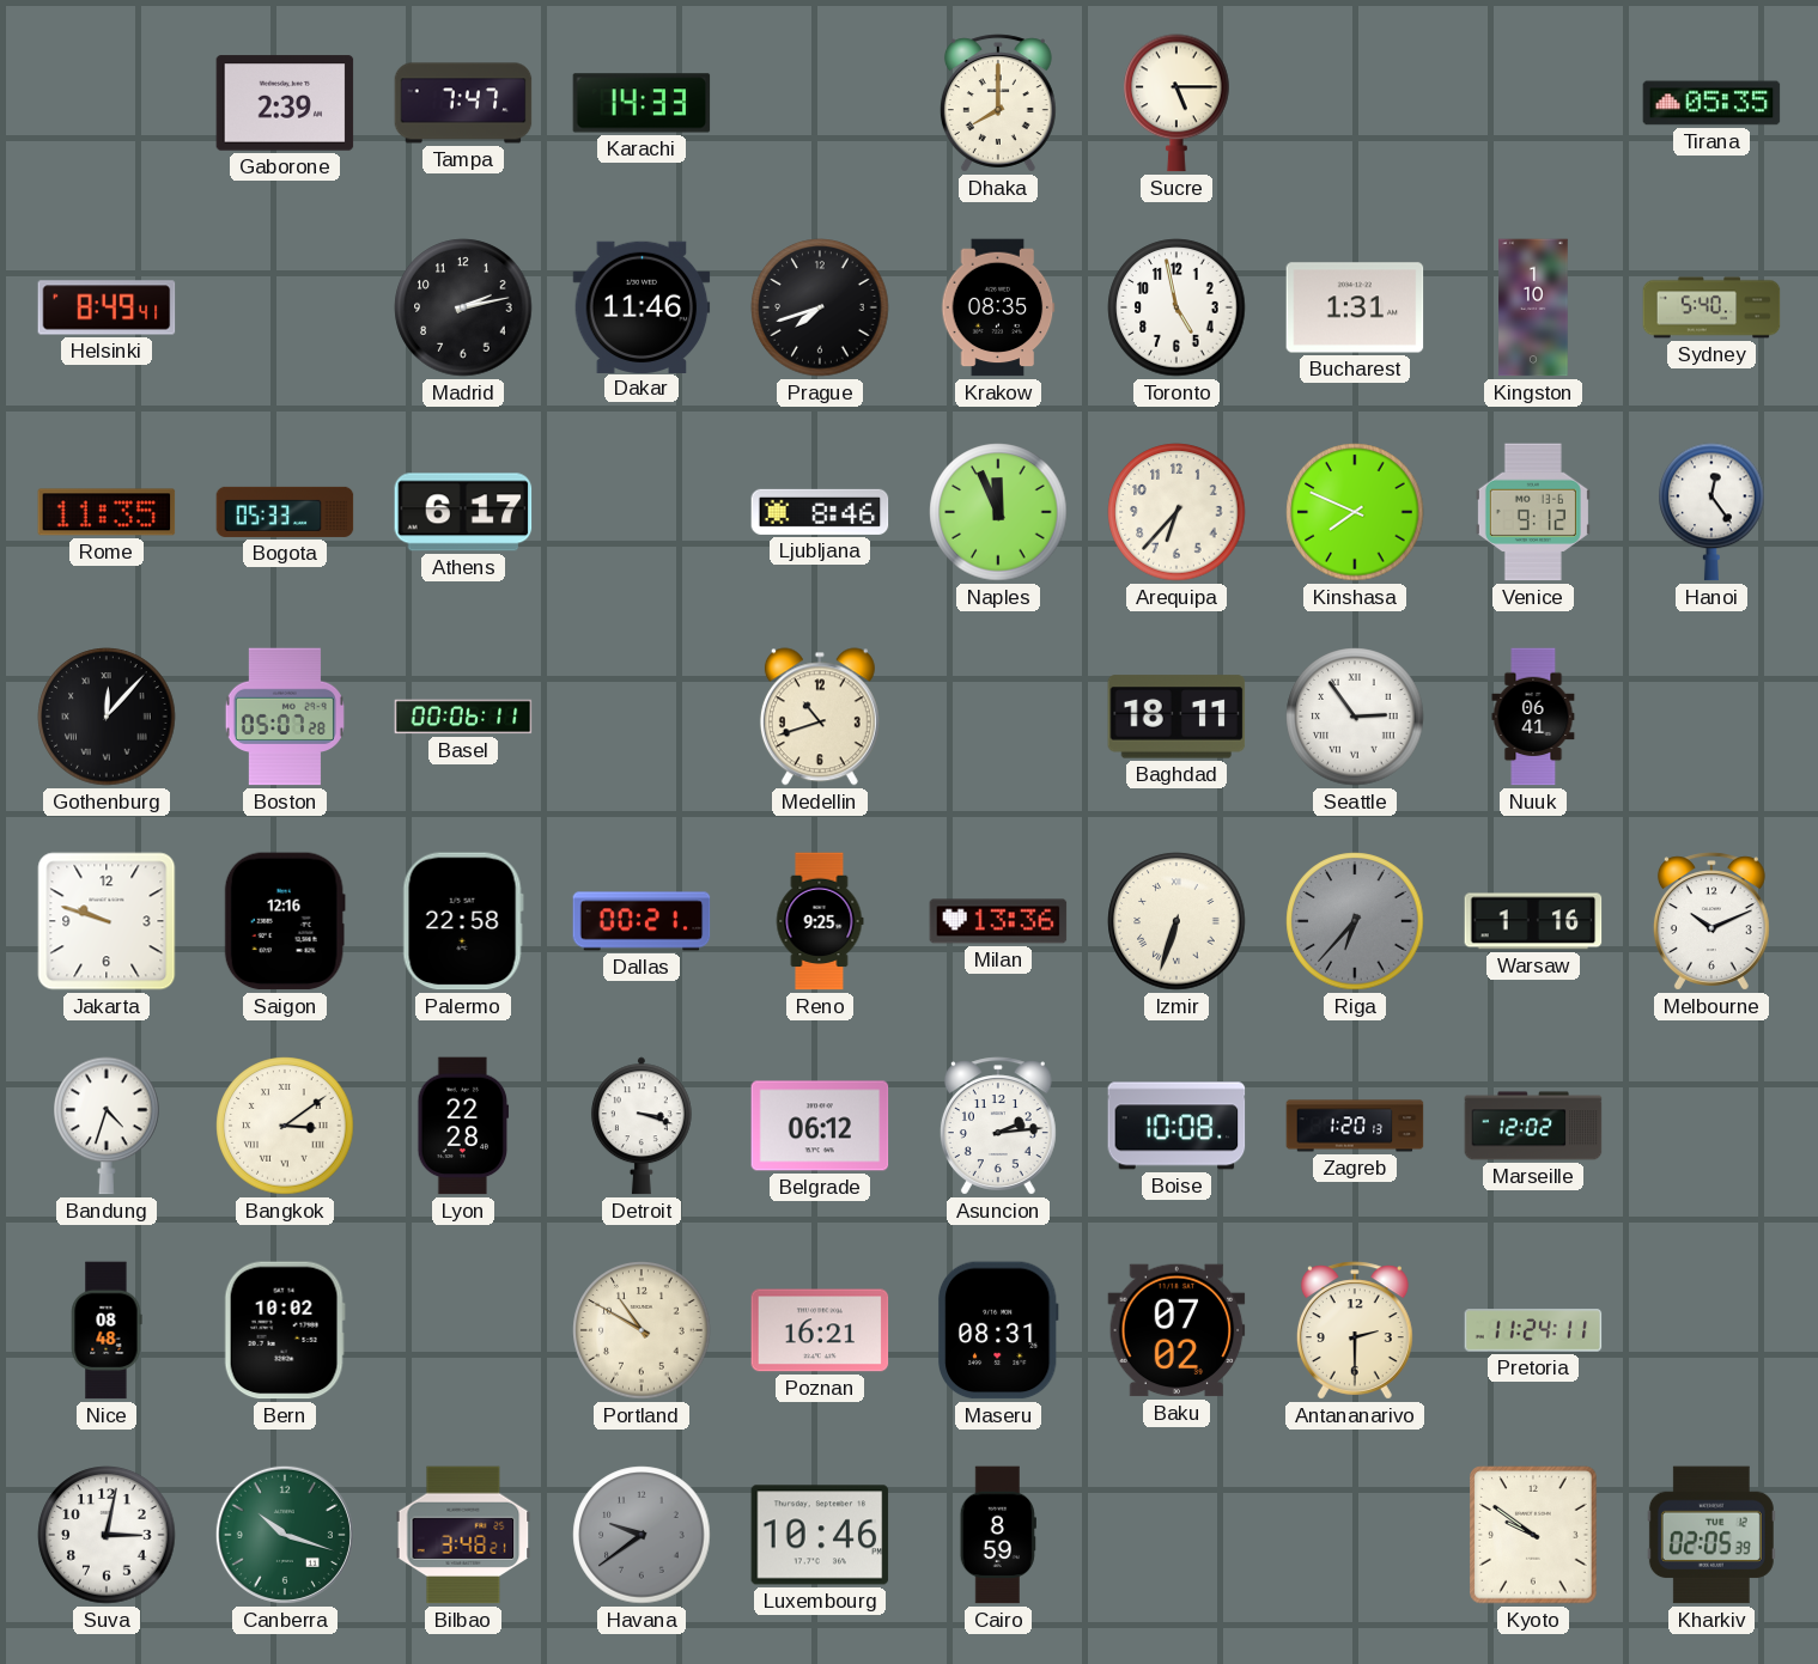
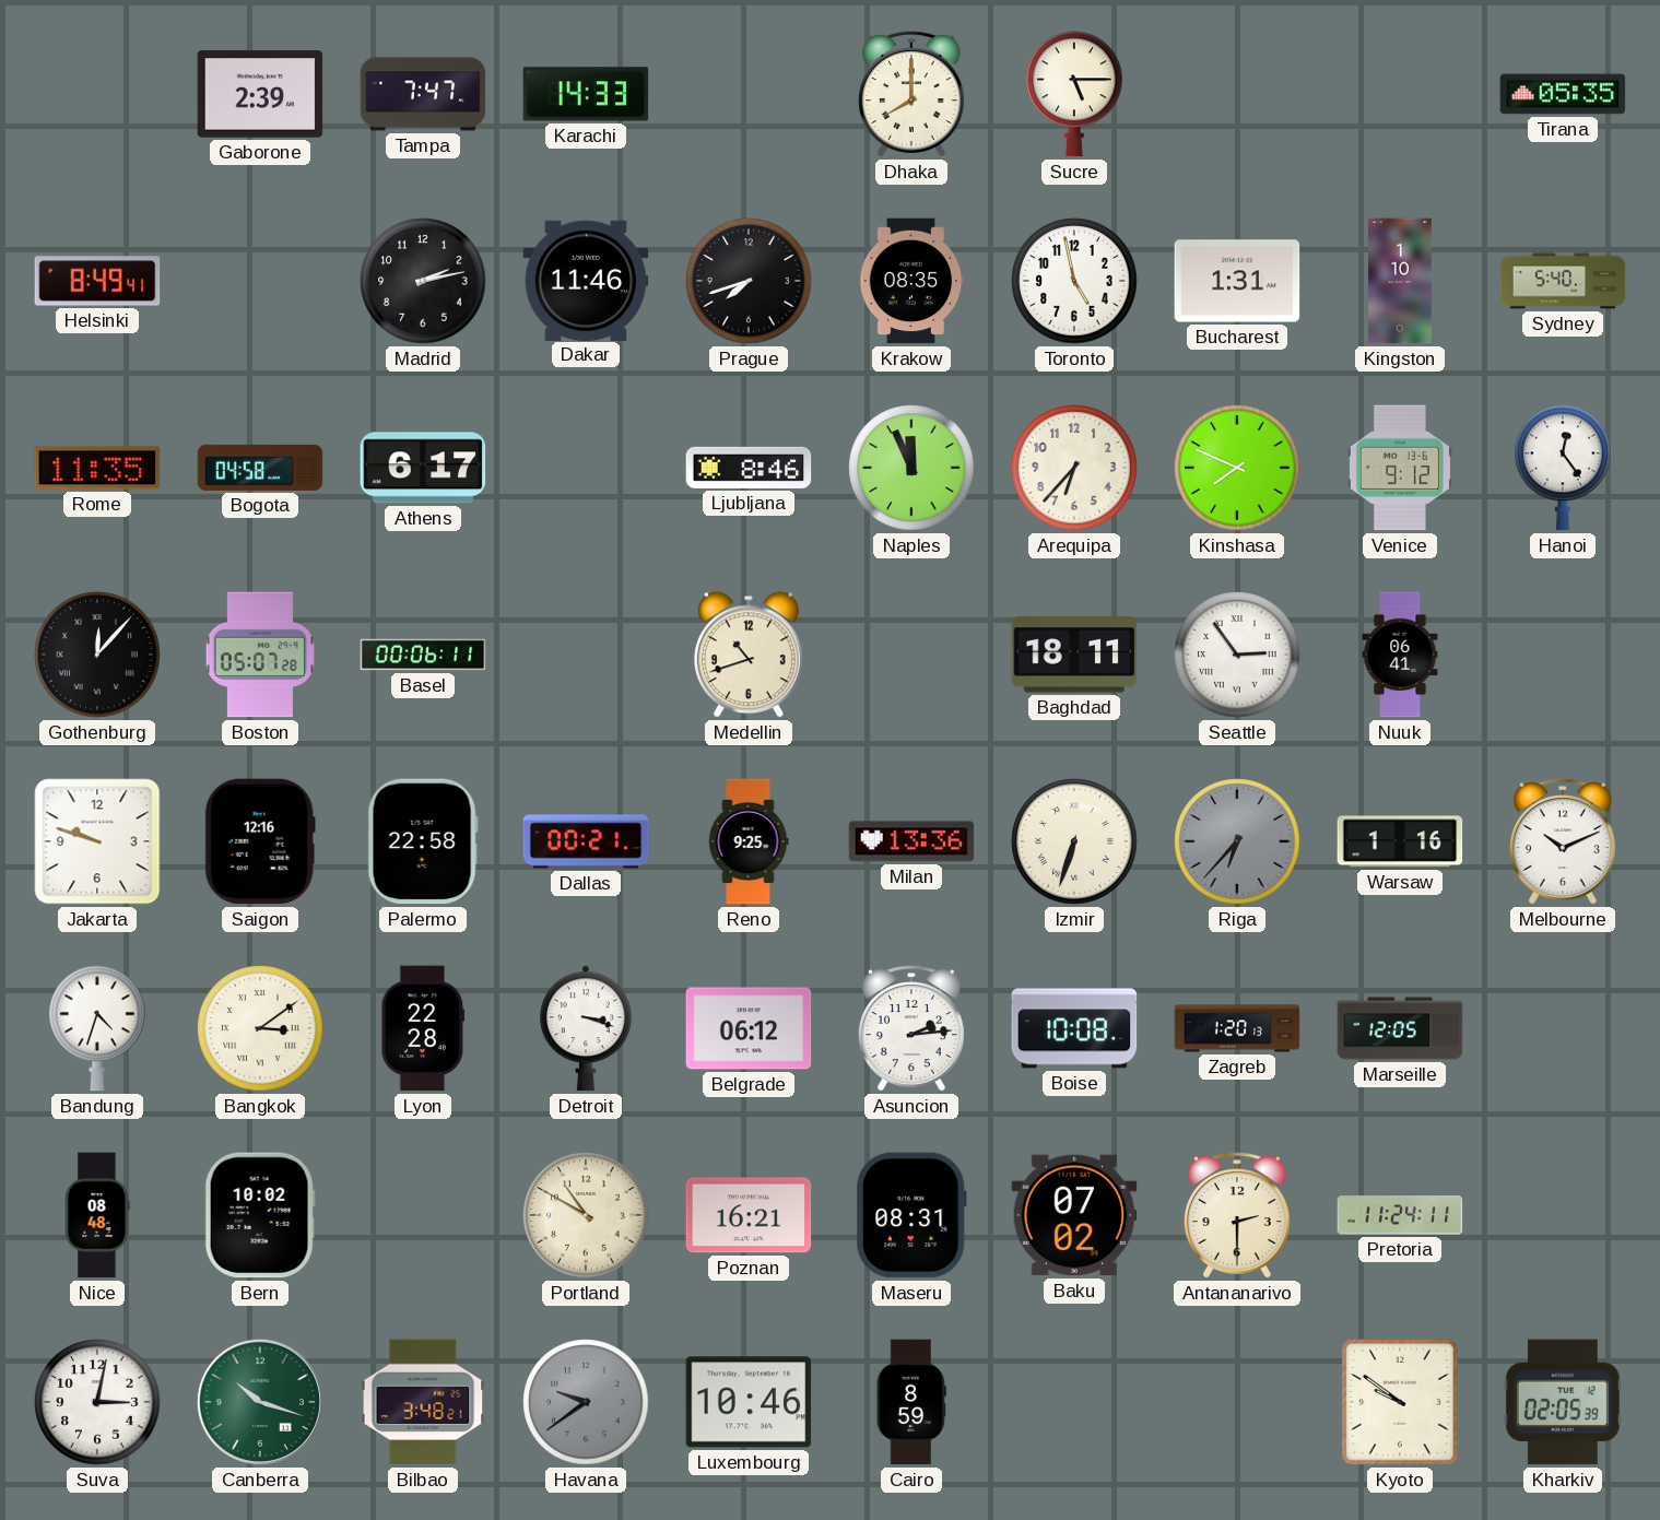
Bogota: 05:33 -> 04:58
Marseille: 12:02 -> 12:05
